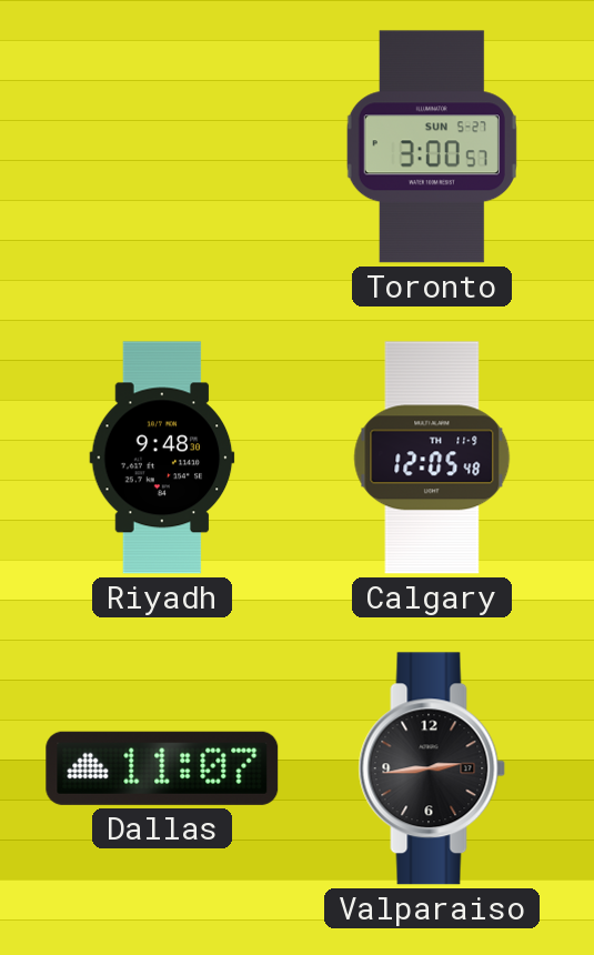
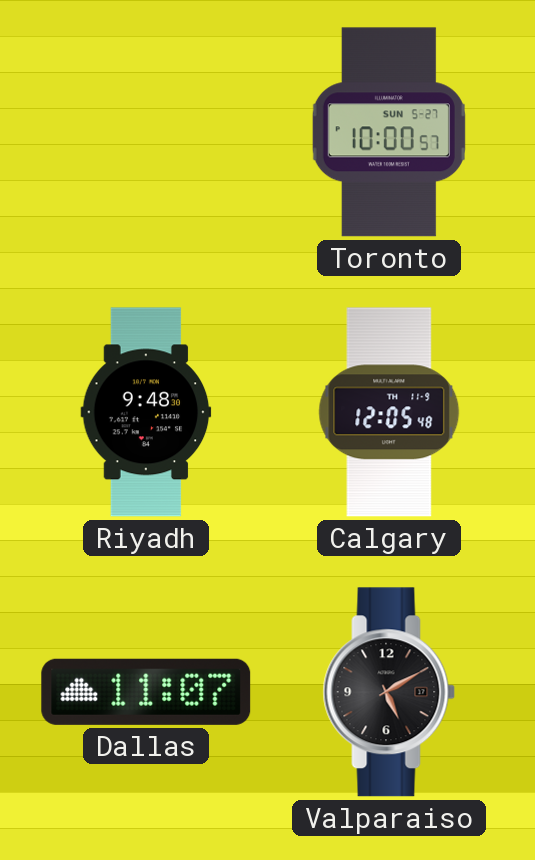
Toronto: 3:00 -> 10:00
Valparaiso: 2:44 -> 5:10
